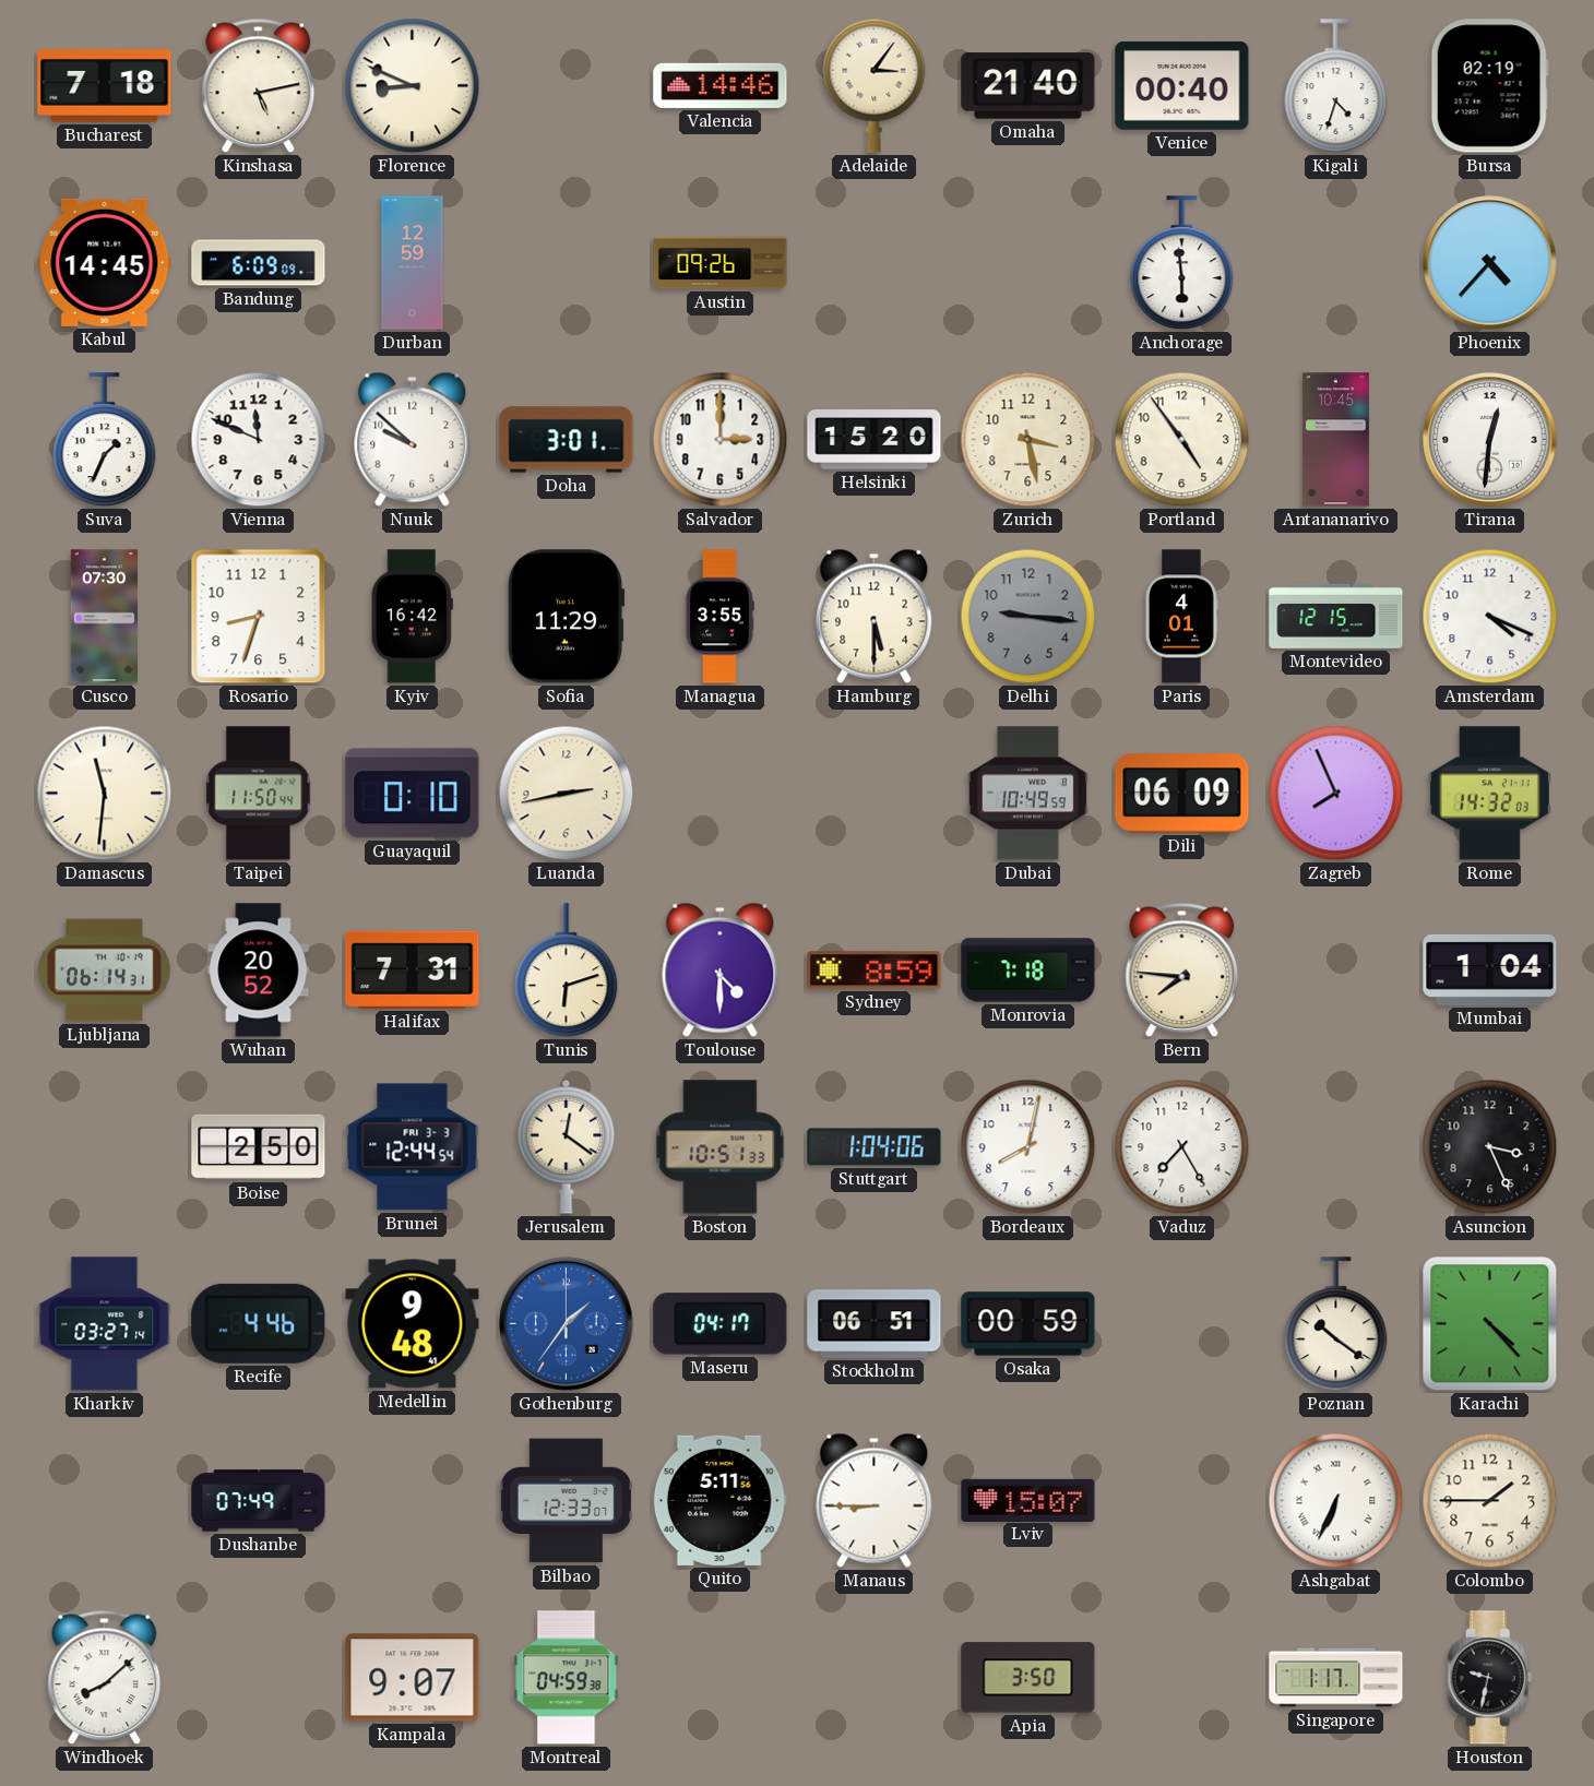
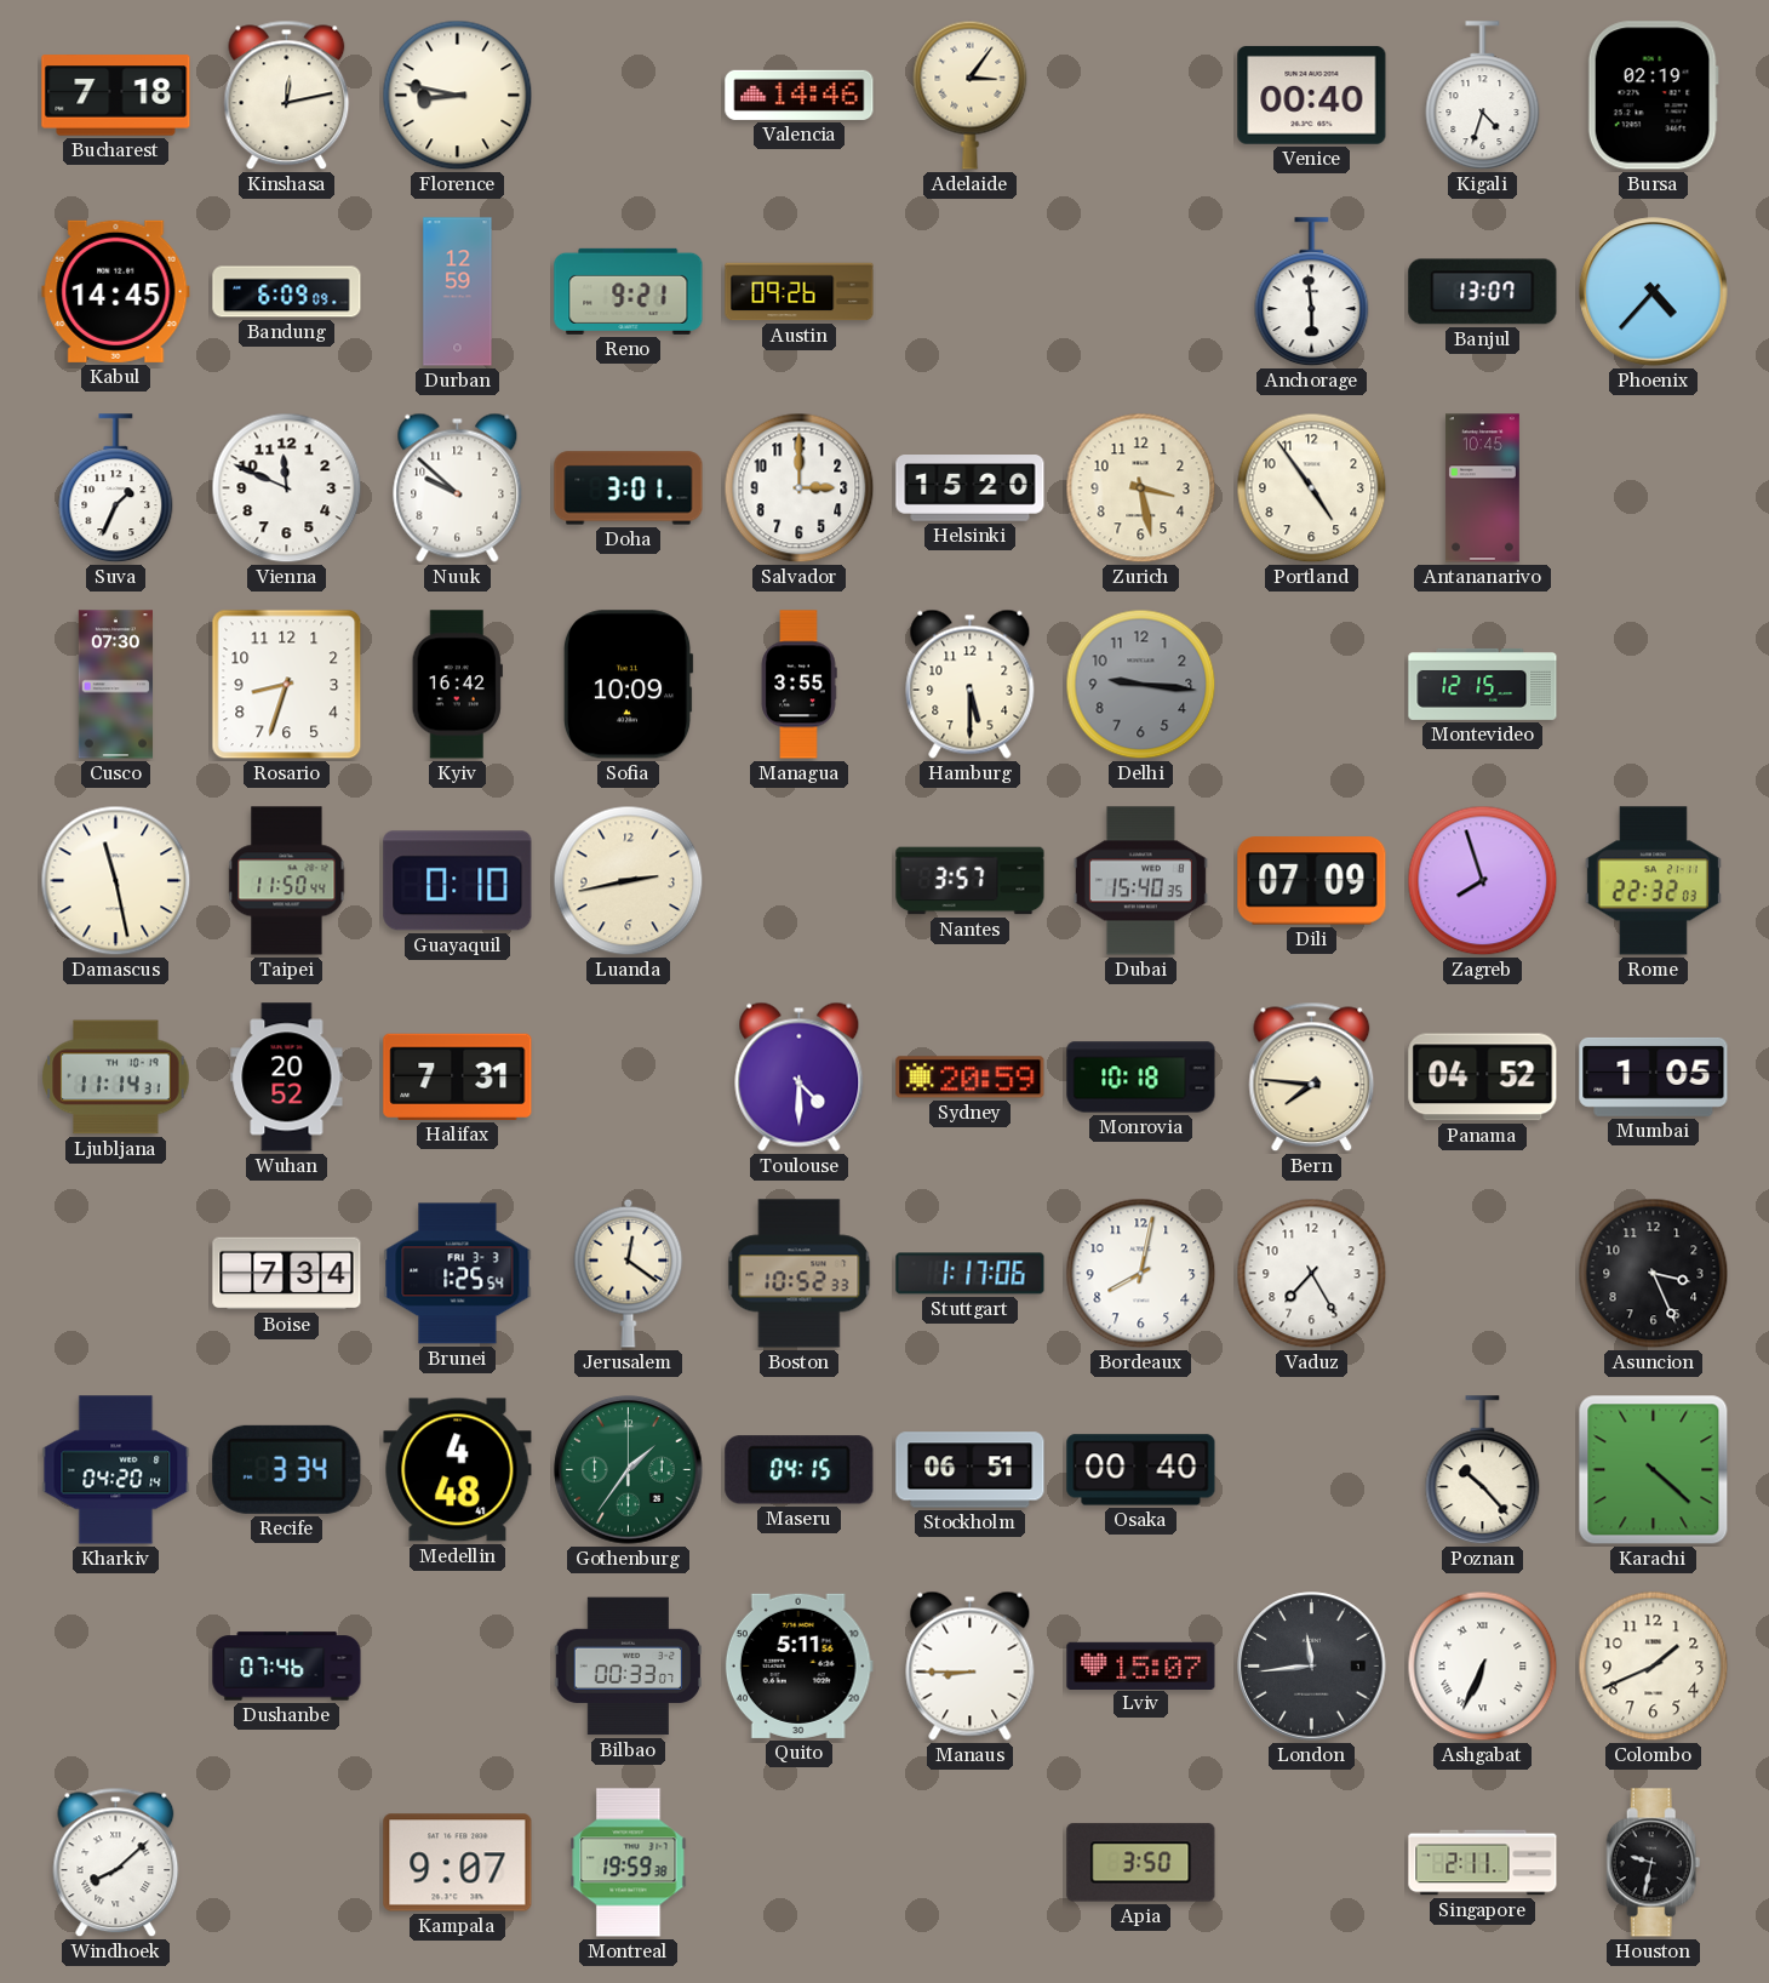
Kinshasa: 5:13 -> 12:13
Florence: 8:49 -> 8:47
Omaha: 21:40 -> none
Reno: none -> 9:21
Banjul: none -> 13:07
Tirana: 12:31 -> none
Sofia: 11:29 -> 10:09
Paris: 4:01 -> none
Amsterdam: 4:19 -> none
Damascus: 11:31 -> 11:28
Nantes: none -> 3:57
Dubai: 10:49 -> 15:40
Dili: 06:09 -> 07:09
Zagreb: 7:56 -> 7:57
Rome: 14:32 -> 22:32
Ljubljana: 06:14 -> 11:14
Tunis: 6:12 -> none
Sydney: 8:59 -> 20:59
Monrovia: 7:18 -> 10:18
Panama: none -> 04:52
Mumbai: 1:04 -> 1:05
Boise: 2:50 -> 7:34
Brunei: 12:44 -> 1:25
Boston: 10:51 -> 10:52
Stuttgart: 1:04 -> 1:17
Kharkiv: 03:27 -> 04:20
Recife: 4:46 -> 3:34
Medellin: 9:48 -> 4:48
Gothenburg dial: blue -> green
Maseru: 04:17 -> 04:15
Osaka: 00:59 -> 00:40
Poznan: 10:21 -> 10:23
Karachi: 4:23 -> 4:22
Dushanbe: 07:49 -> 07:46
Bilbao: 12:33 -> 00:33
London: none -> 11:44
Colombo: 1:45 -> 1:41
Montreal: 04:59 -> 19:59
Singapore: 1:17 -> 2:11
